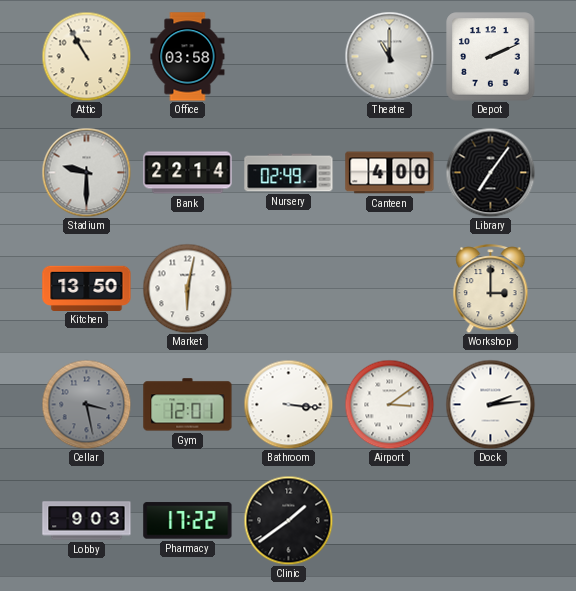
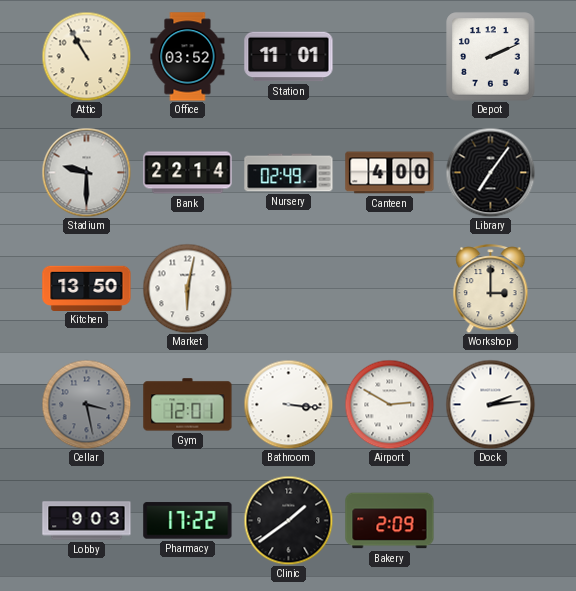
Office: 03:58 -> 03:52
Station: none -> 11:01
Theatre: 11:00 -> none
Airport: 3:09 -> 2:50
Bakery: none -> 2:09
